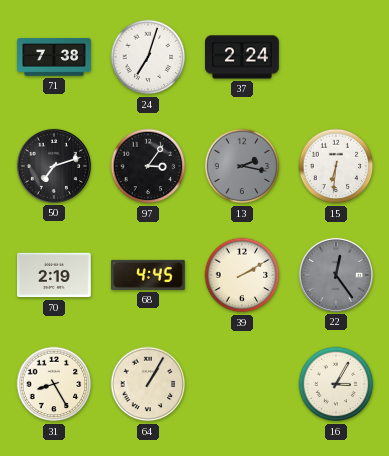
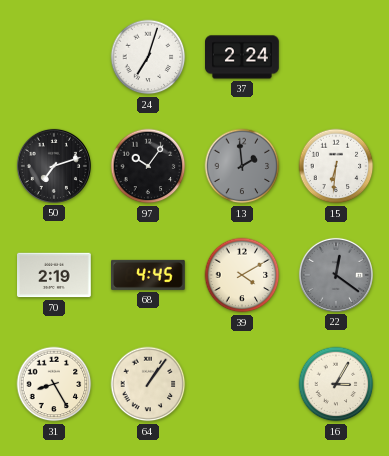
71: 7:38 -> none
97: 3:06 -> 10:06
13: 2:17 -> 1:59
39: 2:10 -> 4:10
22: 12:24 -> 12:21
64: 1:05 -> 1:06
